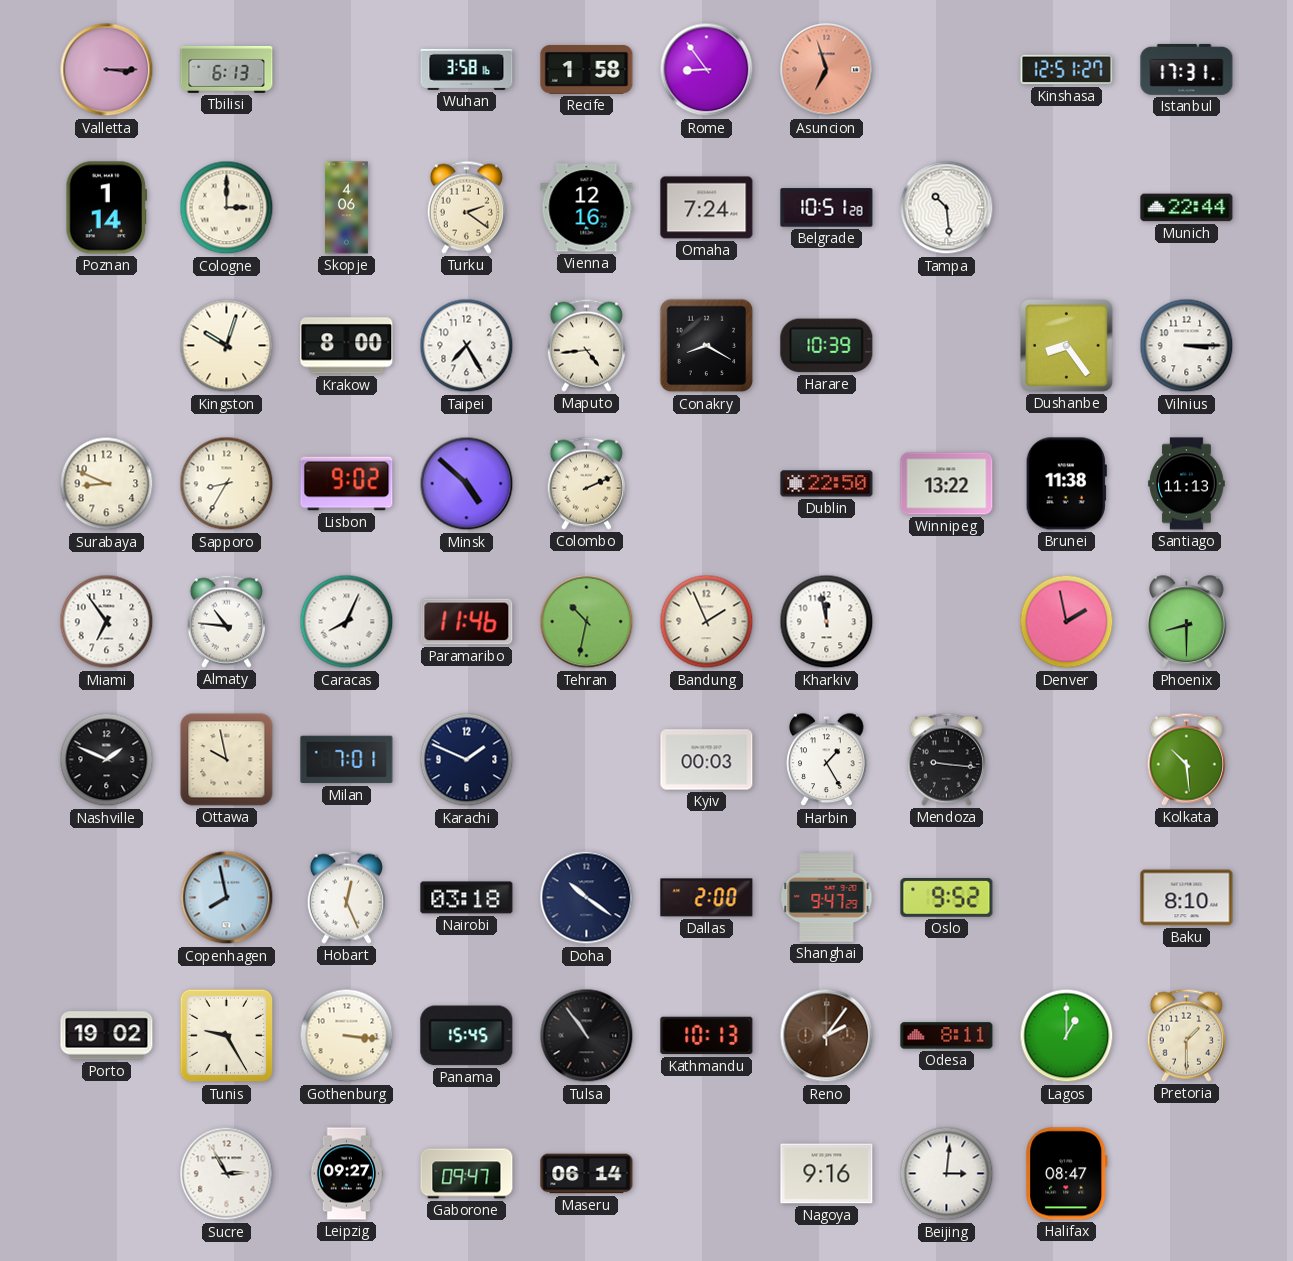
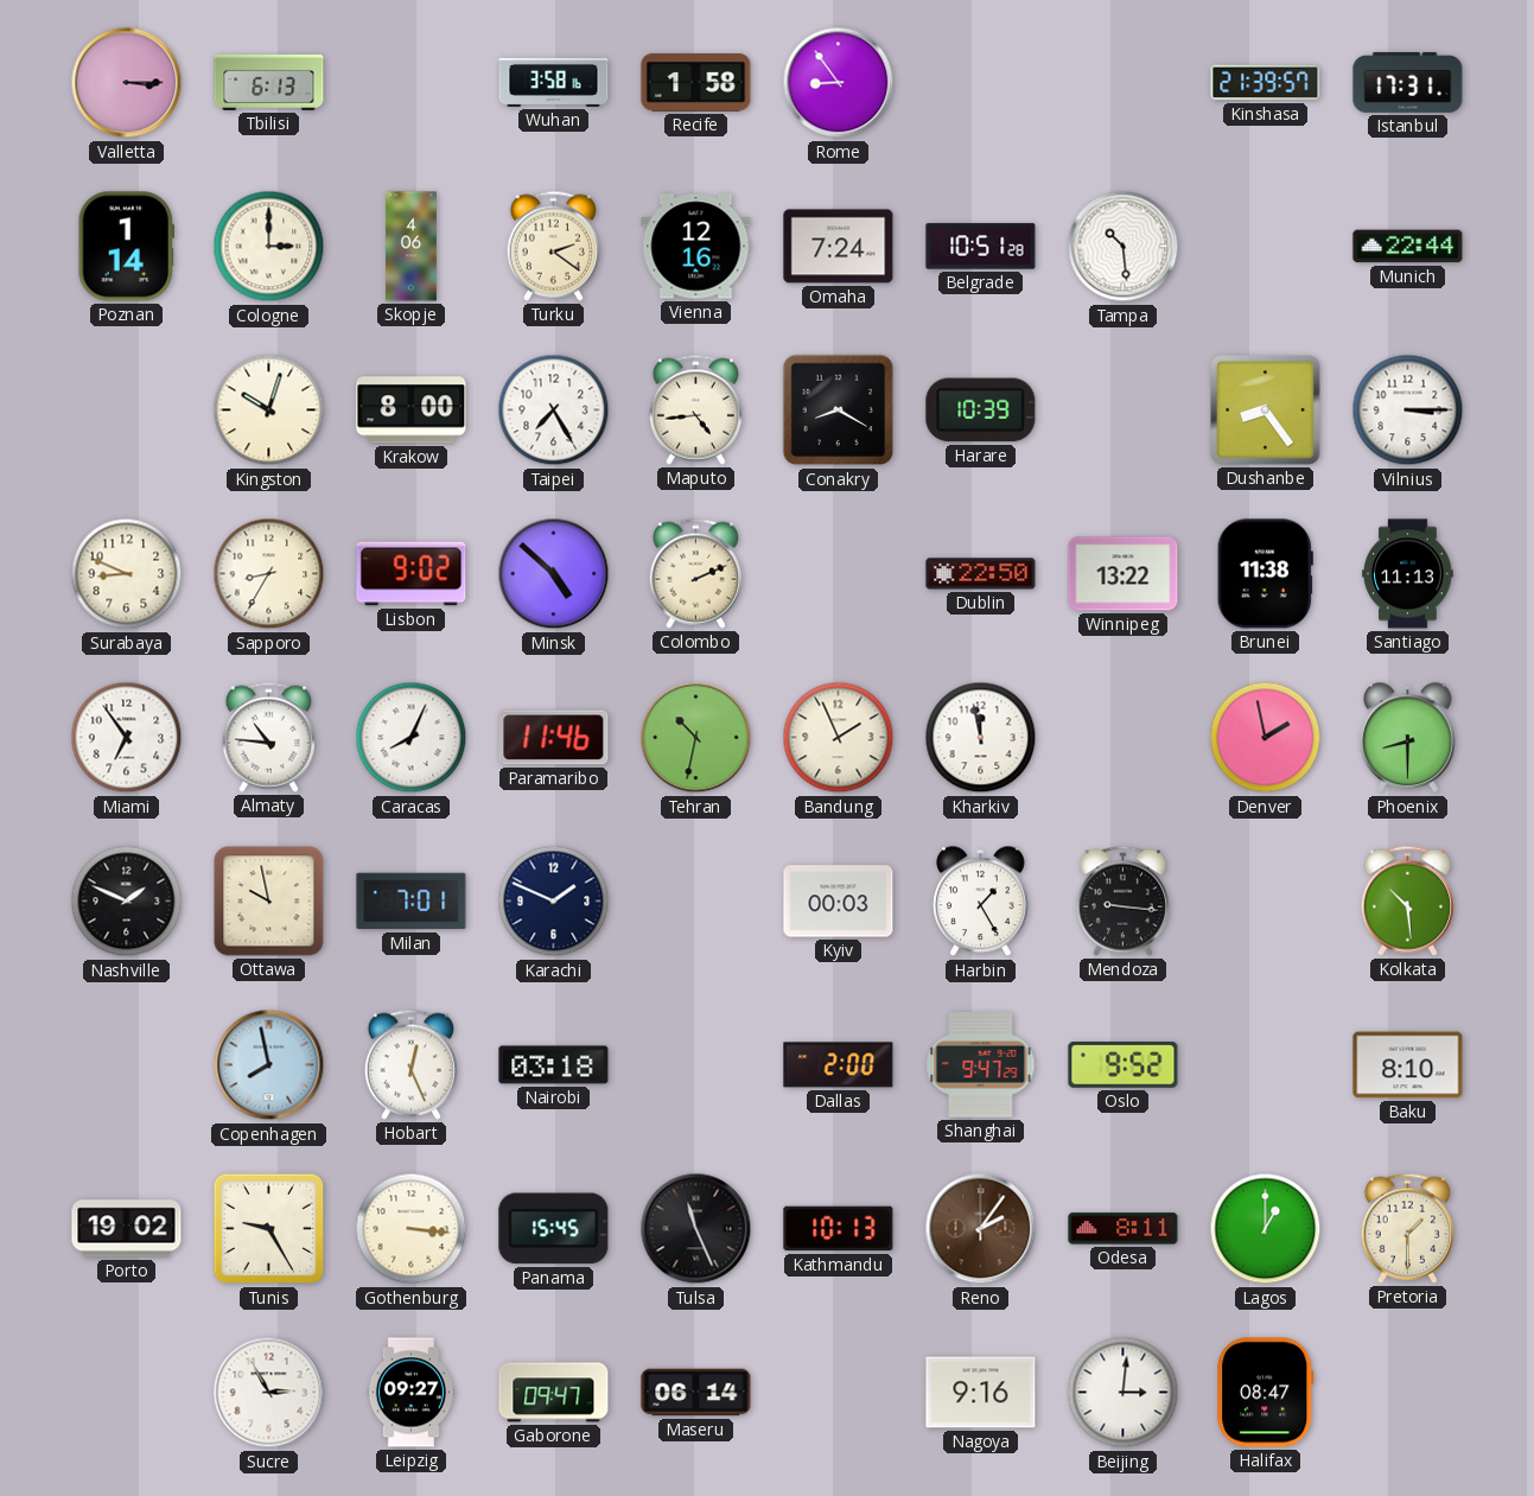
Asuncion: 6:57 -> none
Kinshasa: 12:51 -> 21:39
Doha: 10:21 -> none
Tulsa: 10:54 -> 11:26
